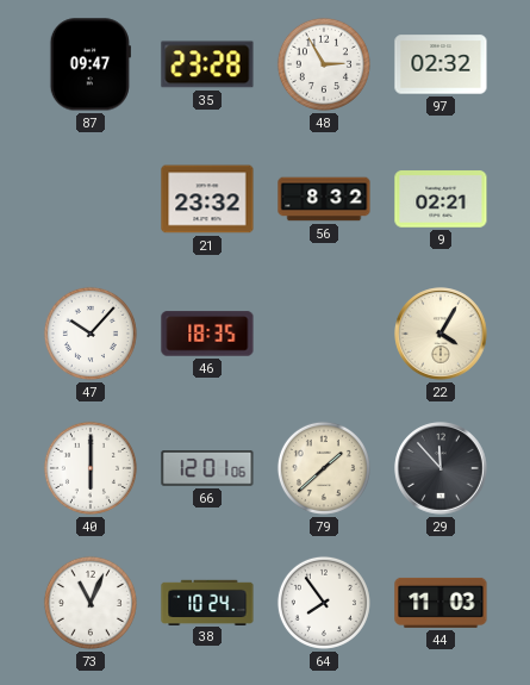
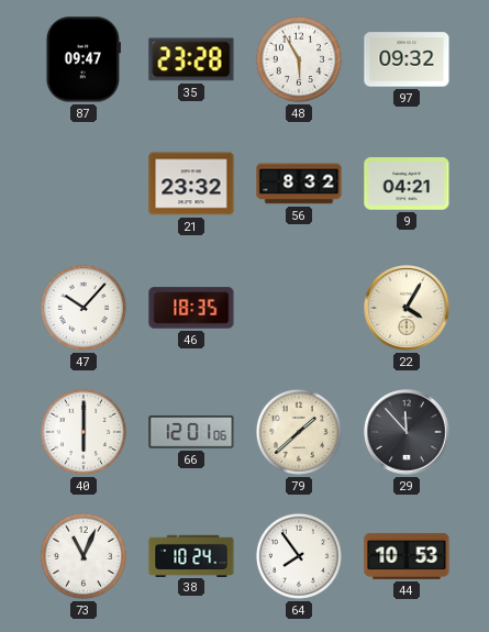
48: 2:55 -> 5:55
97: 02:32 -> 09:32
9: 02:21 -> 04:21
44: 11:03 -> 10:53
